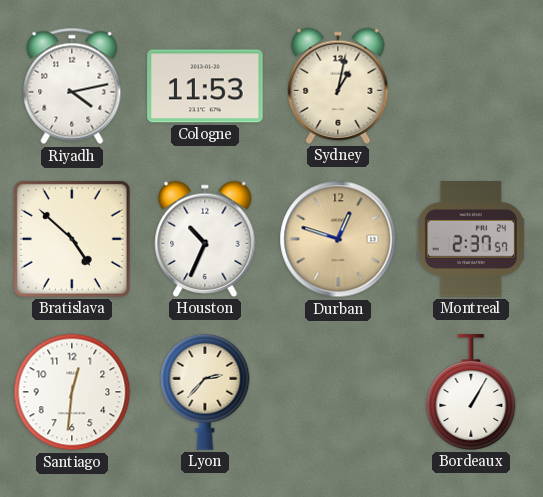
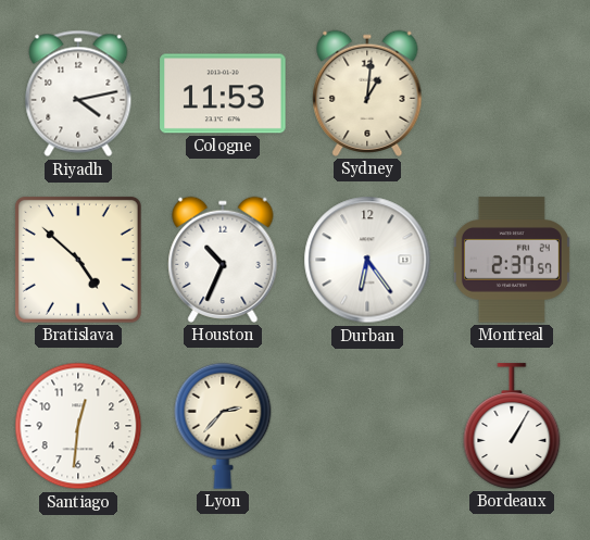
Sydney: 1:02 -> 1:01
Durban: 12:48 -> 6:24
Durban dial: champagne -> white
